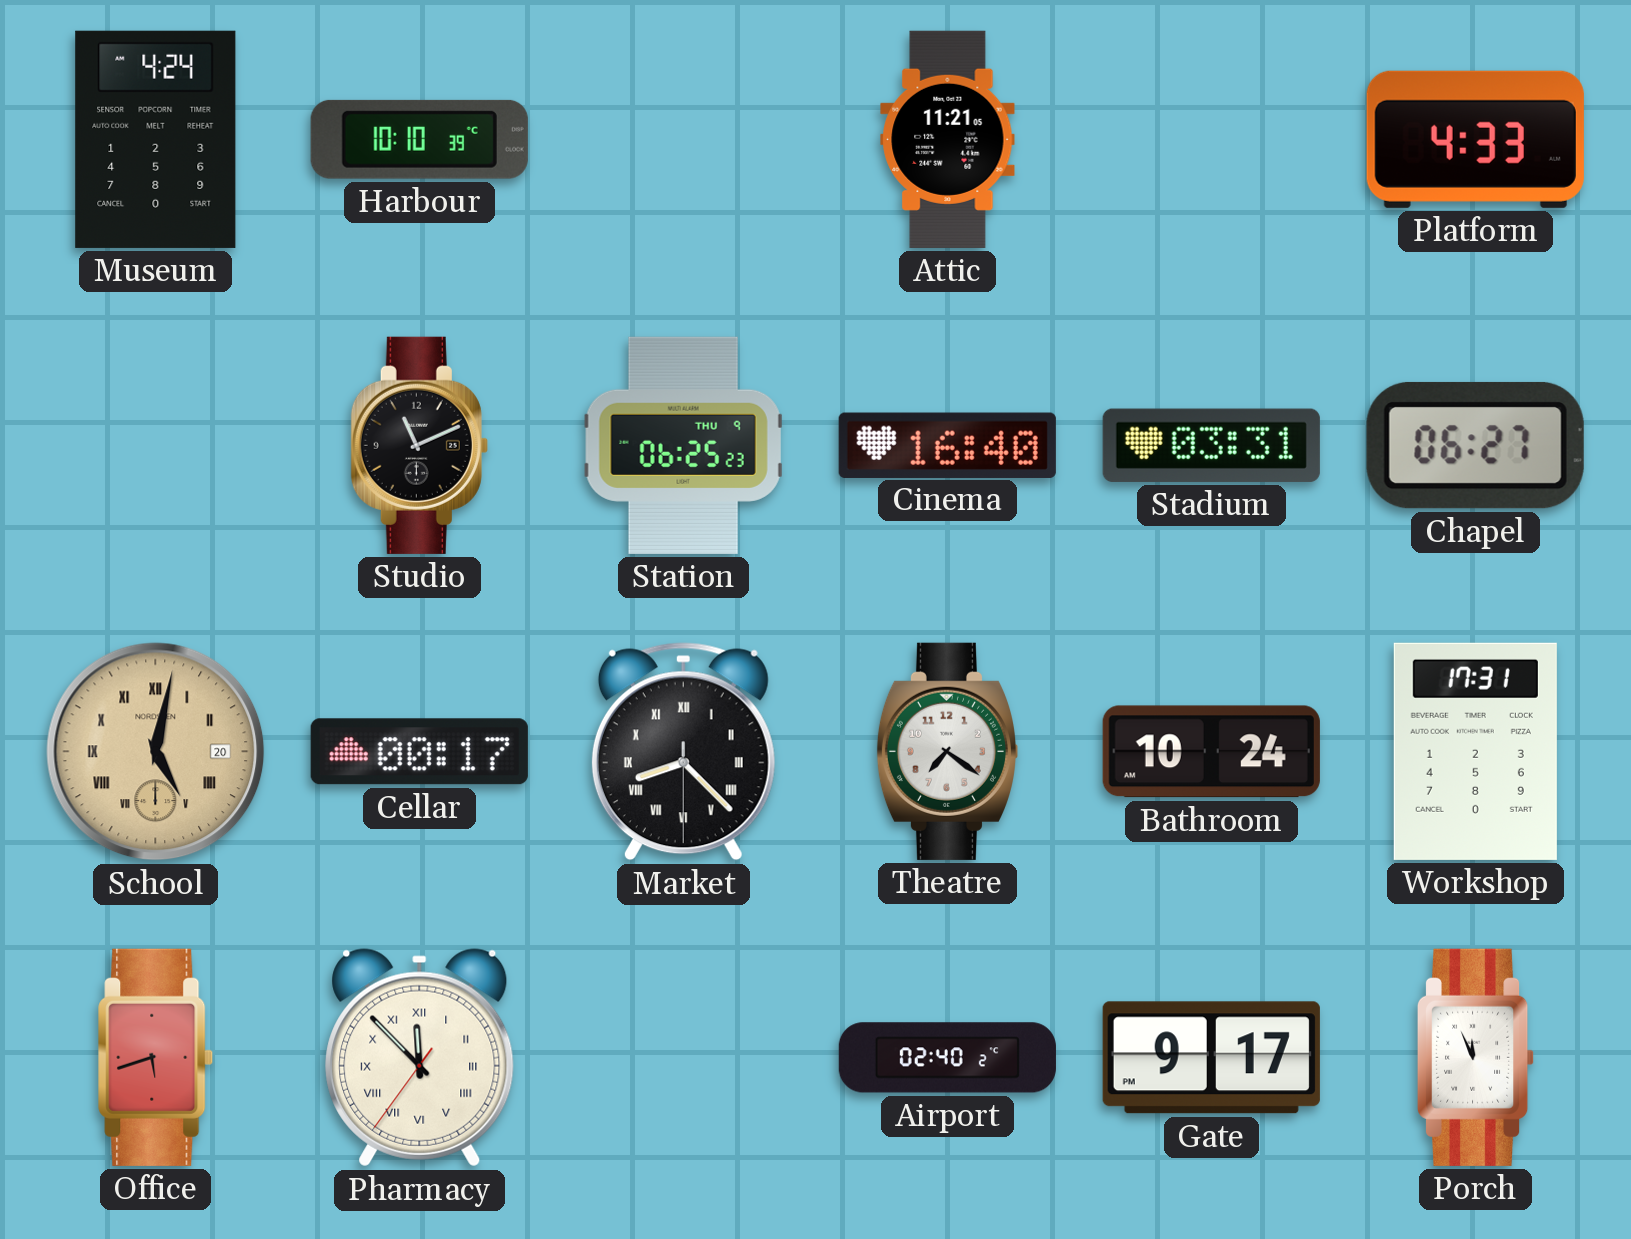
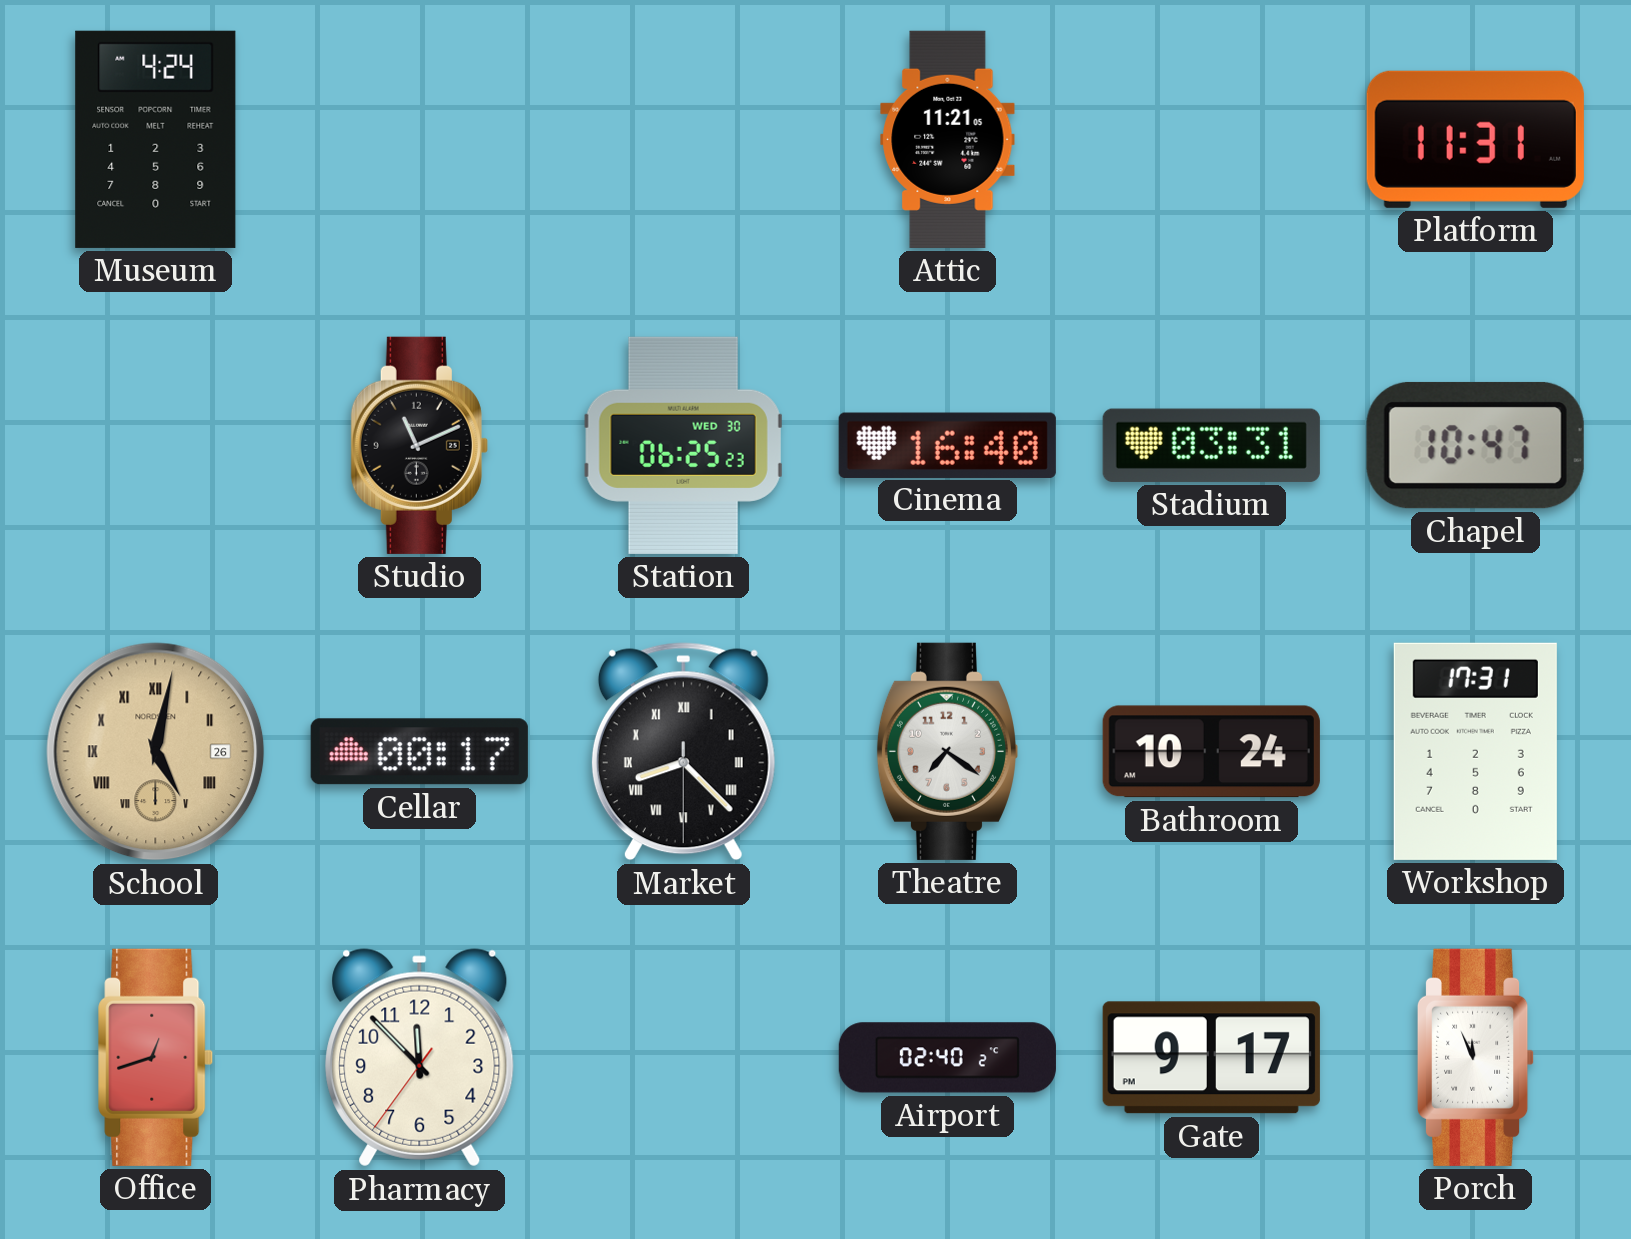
Harbour: 10:10 -> none
Platform: 4:33 -> 11:31
Station date: THU 9 -> WED 30
Chapel: 06:27 -> 10:47
School date: 20 -> 26
Office: 5:42 -> 12:42
Pharmacy numerals: Roman -> Arabic
